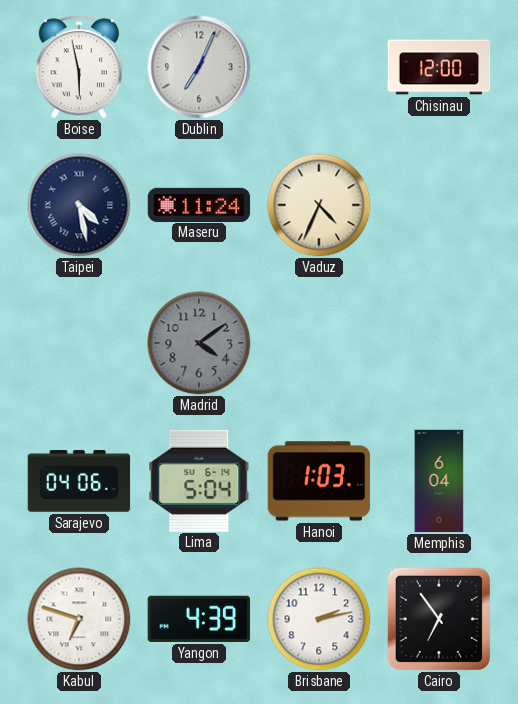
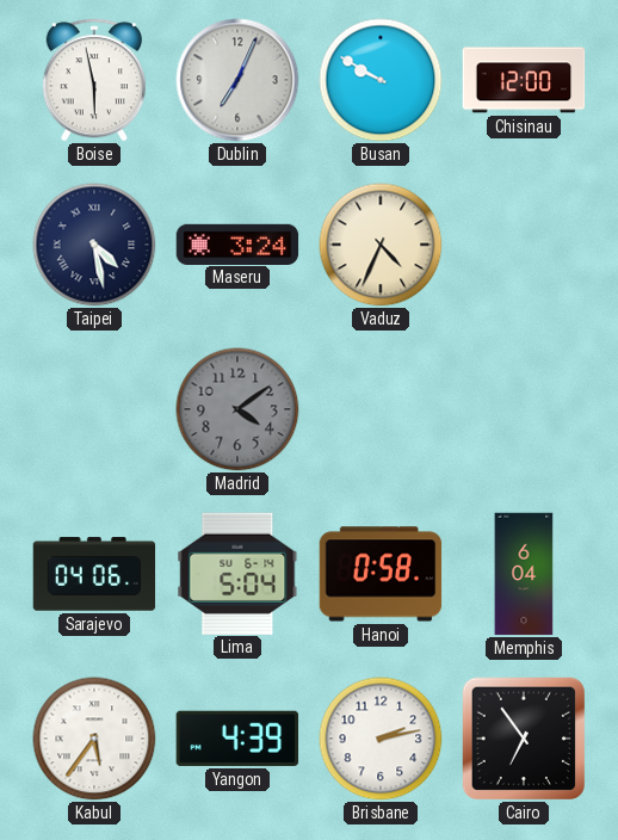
Busan: none -> 9:50
Maseru: 11:24 -> 3:24
Hanoi: 1:03 -> 0:58
Kabul: 6:48 -> 5:36
